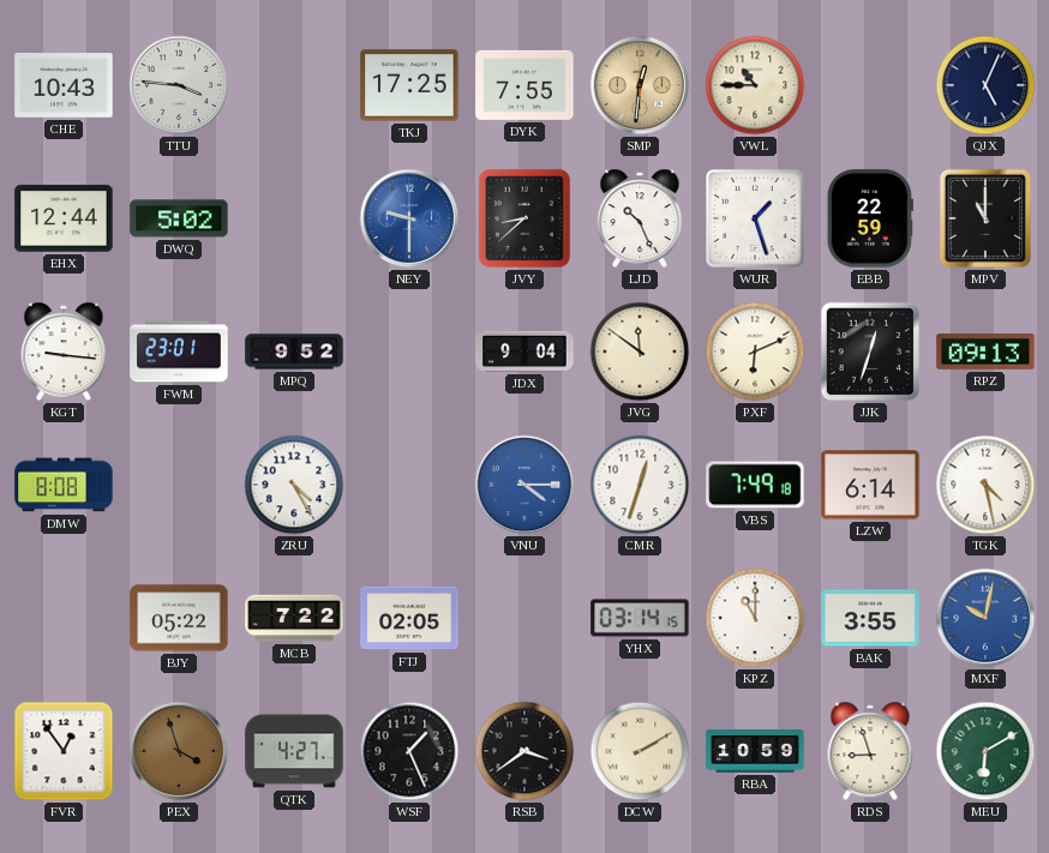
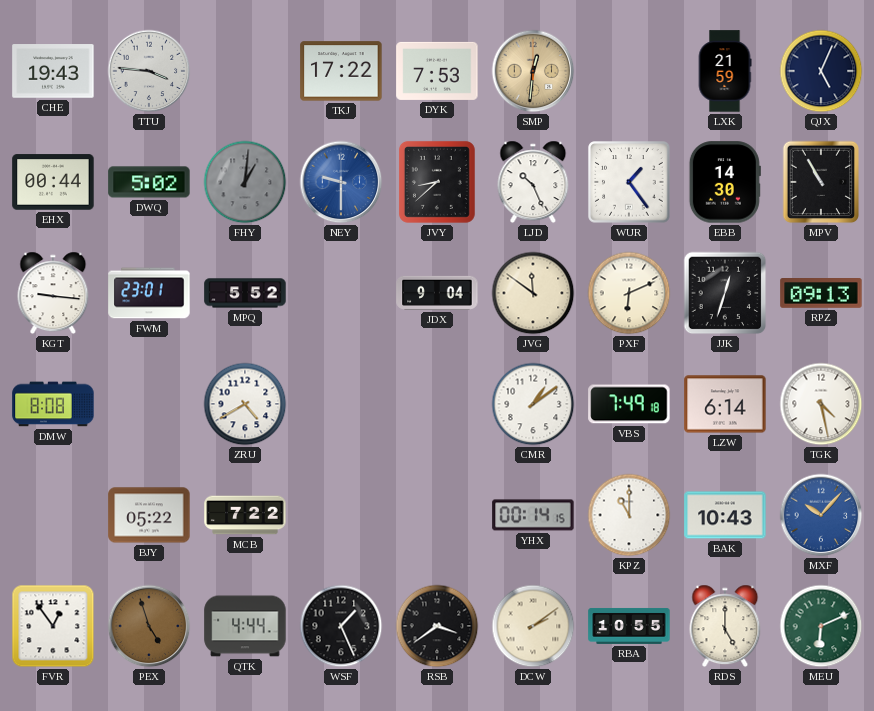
CHE: 10:43 -> 19:43
TKJ: 17:25 -> 17:22
DYK: 7:55 -> 7:53
VWL: 10:45 -> none
LXK: none -> 21:59
EHX: 12:44 -> 00:44
FHY: none -> 1:01
WUR: 1:27 -> 1:24
EBB: 22:59 -> 14:30
MPV: 11:00 -> 10:55
MPQ: 9:52 -> 5:52
ZRU: 4:25 -> 4:40
VNU: 4:15 -> none
CMR: 12:33 -> 1:09
FTJ: 02:05 -> none
YHX: 03:14 -> 00:14
BAK: 3:55 -> 10:43
MXF: 10:02 -> 10:07
PEX: 3:57 -> 4:57
QTK: 4:27 -> 4:44
DCW: 2:10 -> 2:09
RBA: 10:59 -> 10:55
RDS: 8:57 -> 5:00
MEU: 6:10 -> 6:11
